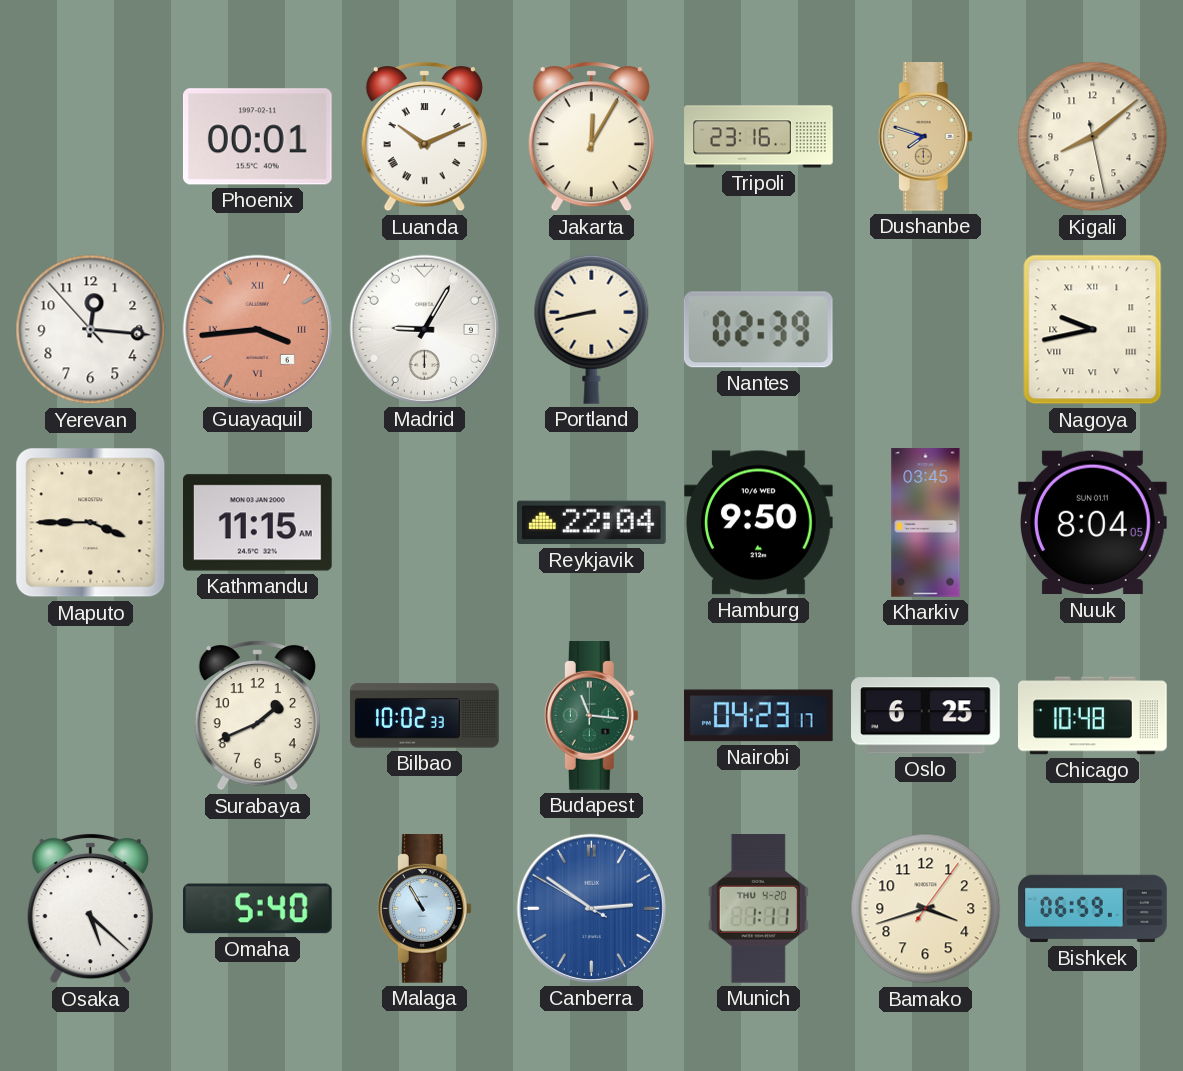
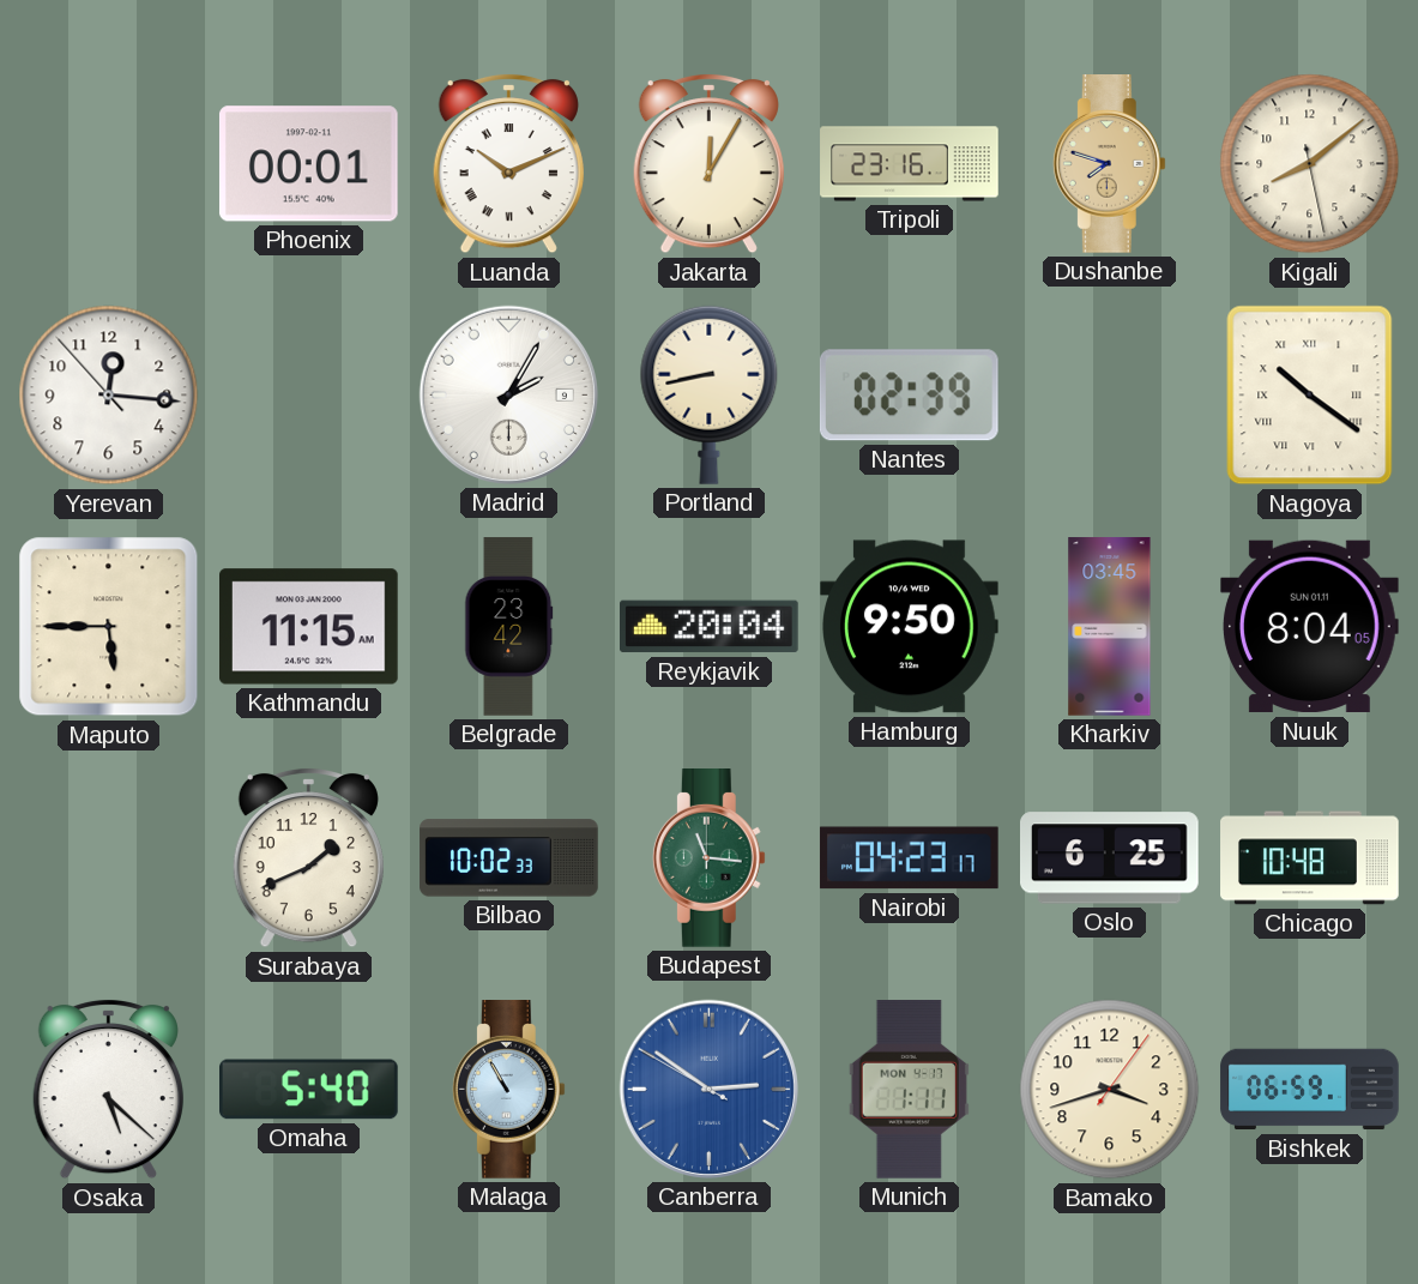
Guayaquil: 3:44 -> none
Madrid: 9:05 -> 2:05
Nagoya: 9:43 -> 10:21
Maputo: 3:45 -> 5:45
Belgrade: none -> 23:42
Reykjavik: 22:04 -> 20:04
Munich date: THU 4-20 -> MON 4-17
